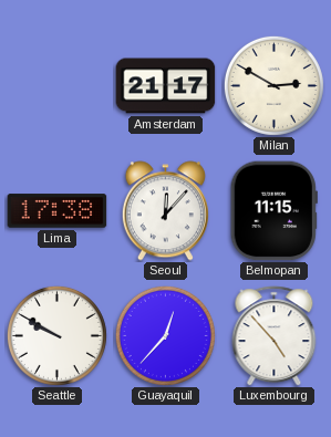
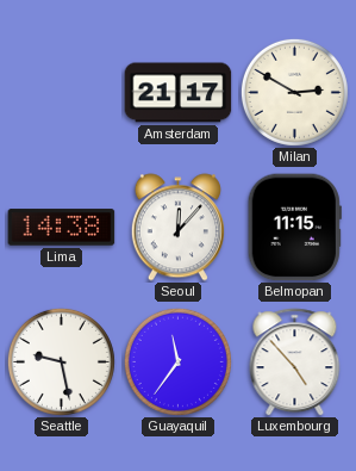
Lima: 17:38 -> 14:38
Seattle: 9:50 -> 9:28
Guayaquil: 12:37 -> 11:36
